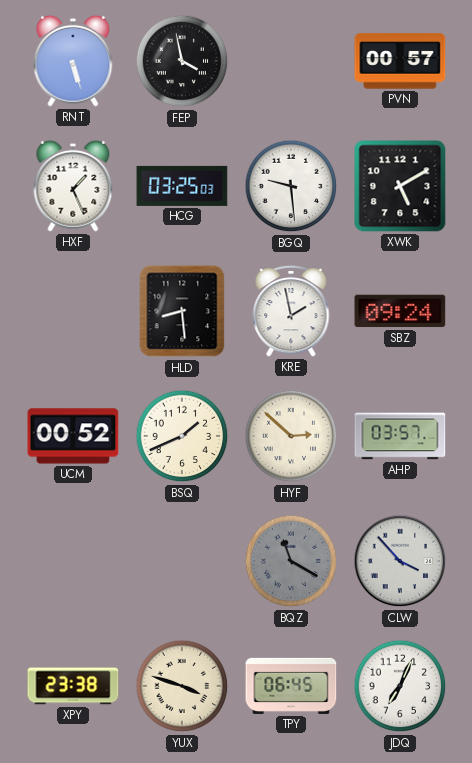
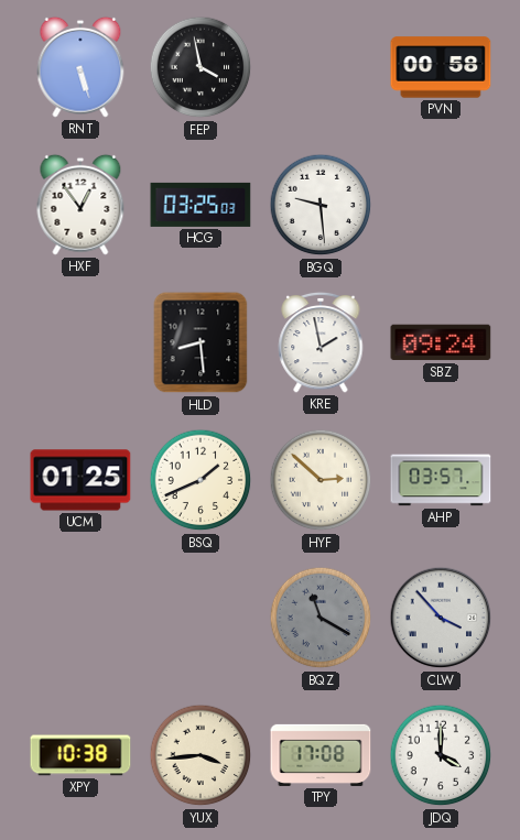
PVN: 00:57 -> 00:58
HXF: 1:26 -> 12:54
XWK: 5:10 -> none
UCM: 00:52 -> 01:25
XPY: 23:38 -> 10:38
YUX: 3:48 -> 3:44
TPY: 06:45 -> 17:08
JDQ: 7:04 -> 4:00
